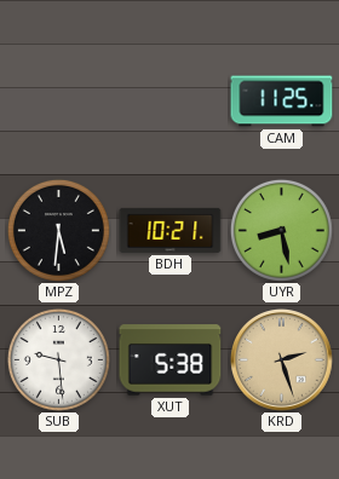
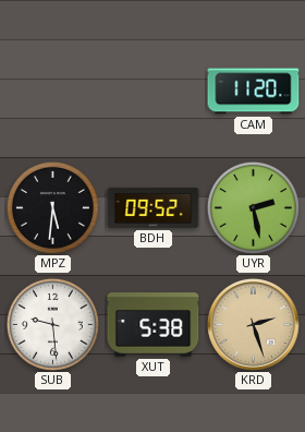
CAM: 11:25 -> 11:20
BDH: 10:21 -> 09:52
UYR: 8:28 -> 2:28
